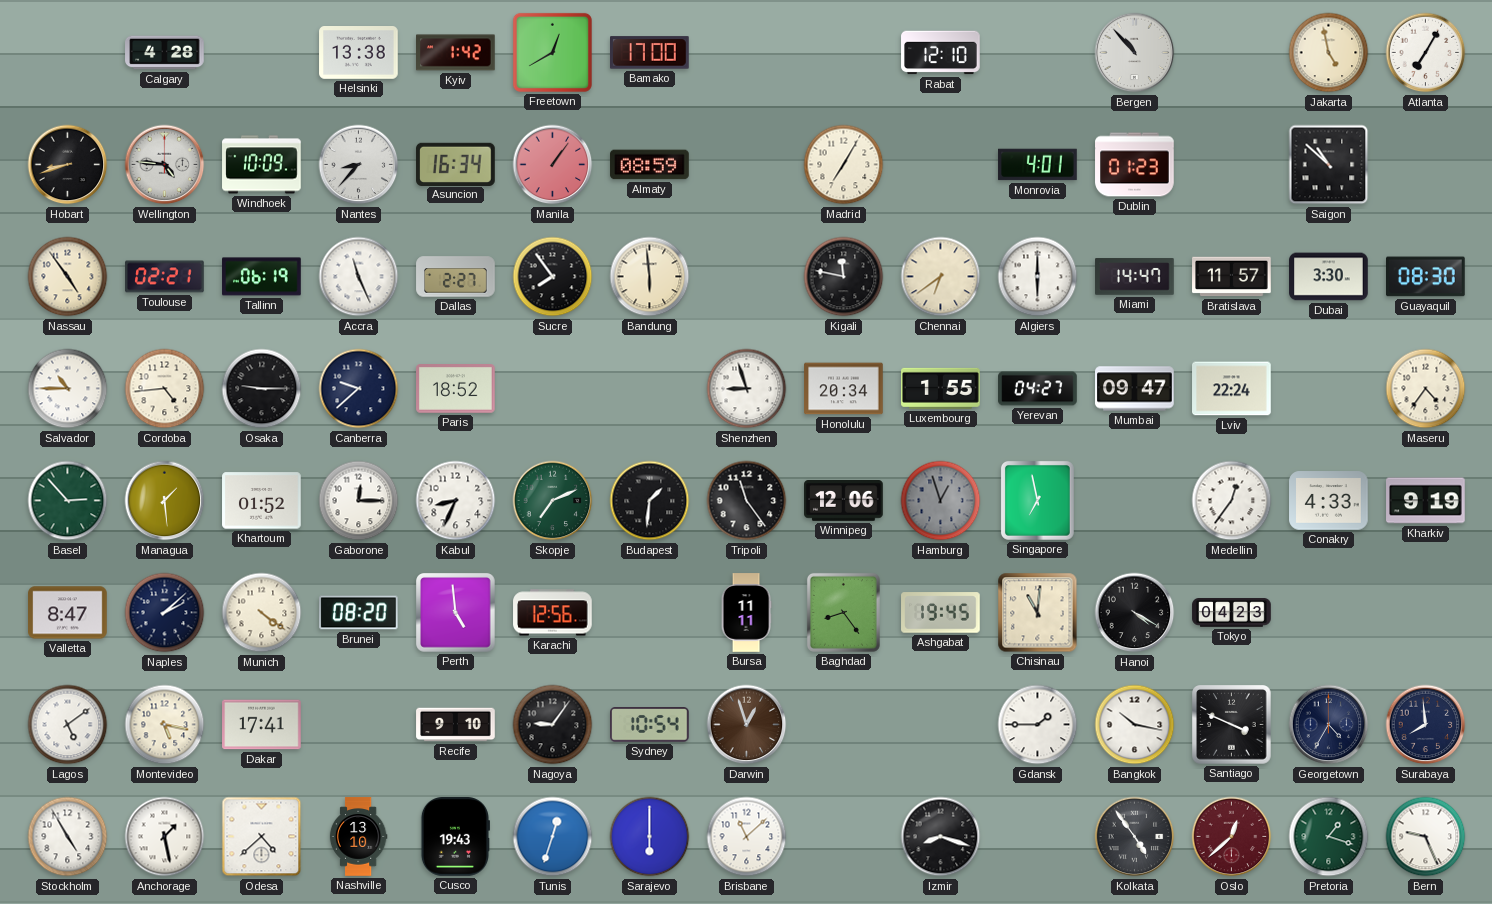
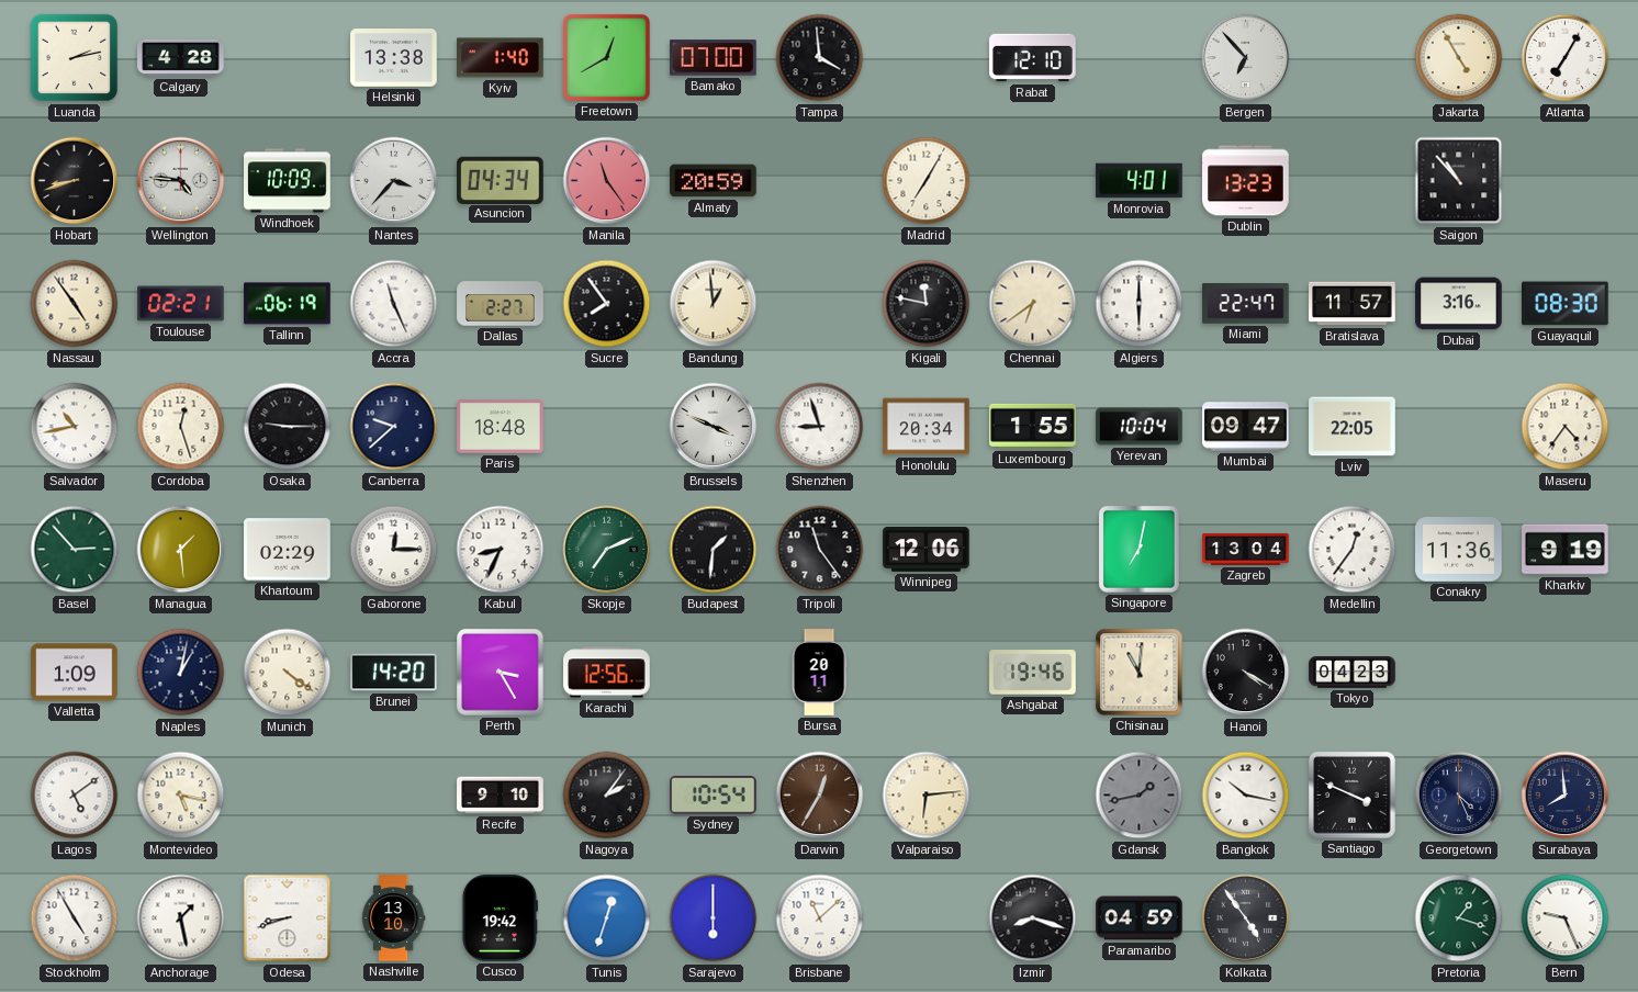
Luanda: none -> 2:13
Kyiv: 1:42 -> 1:40
Bamako: 17:00 -> 07:00
Tampa: none -> 3:59
Bergen: 10:53 -> 6:53
Jakarta: 4:58 -> 4:55
Nantes: 8:37 -> 3:37
Asuncion: 16:34 -> 04:34
Manila: 1:06 -> 11:24
Almaty: 08:59 -> 20:59
Dublin: 01:23 -> 13:23
Saigon: 10:52 -> 10:53
Bandung: 5:59 -> 12:59
Miami: 14:47 -> 22:47
Dubai: 3:30 -> 3:16
Salvador: 10:45 -> 10:43
Cordoba: 4:44 -> 12:27
Paris: 18:52 -> 18:48
Brussels: none -> 3:49
Yerevan: 04:27 -> 10:04
Lviv: 22:24 -> 22:05
Khartoum: 01:52 -> 02:29
Hamburg: 12:57 -> none
Singapore: 6:58 -> 7:02
Zagreb: none -> 13:04
Conakry: 4:33 -> 11:36
Valletta: 8:47 -> 1:09
Naples: 2:08 -> 1:02
Brunei: 08:20 -> 14:20
Perth: 4:59 -> 3:25
Bursa: 11:11 -> 20:11
Baghdad: 8:24 -> none
Ashgabat: 19:45 -> 19:46
Dakar: 17:41 -> none
Nagoya: 9:06 -> 2:06
Darwin: 12:57 -> 12:35
Valparaiso: none -> 6:14
Gdansk: 1:45 -> 1:43
Gdansk dial: white -> grey
Georgetown: 4:35 -> 4:26
Odesa: 4:38 -> 8:42
Cusco: 19:43 -> 19:42
Paramaribo: none -> 04:59
Oslo: 12:38 -> none
